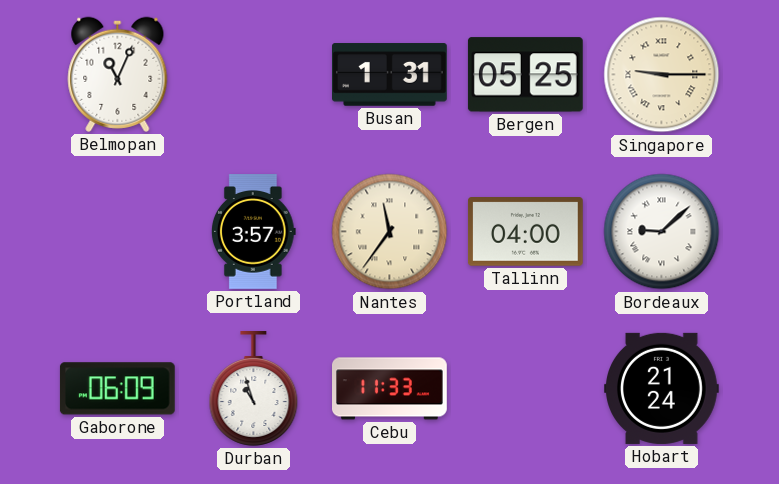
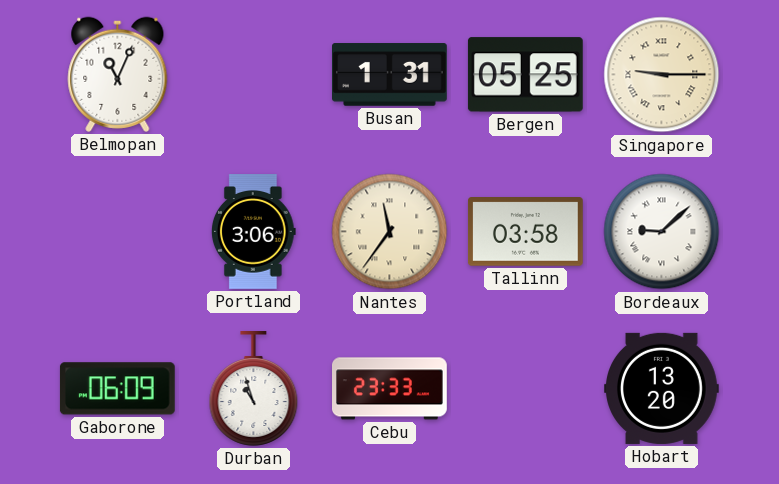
Portland: 3:57 -> 3:06
Tallinn: 04:00 -> 03:58
Cebu: 11:33 -> 23:33
Hobart: 21:24 -> 13:20
